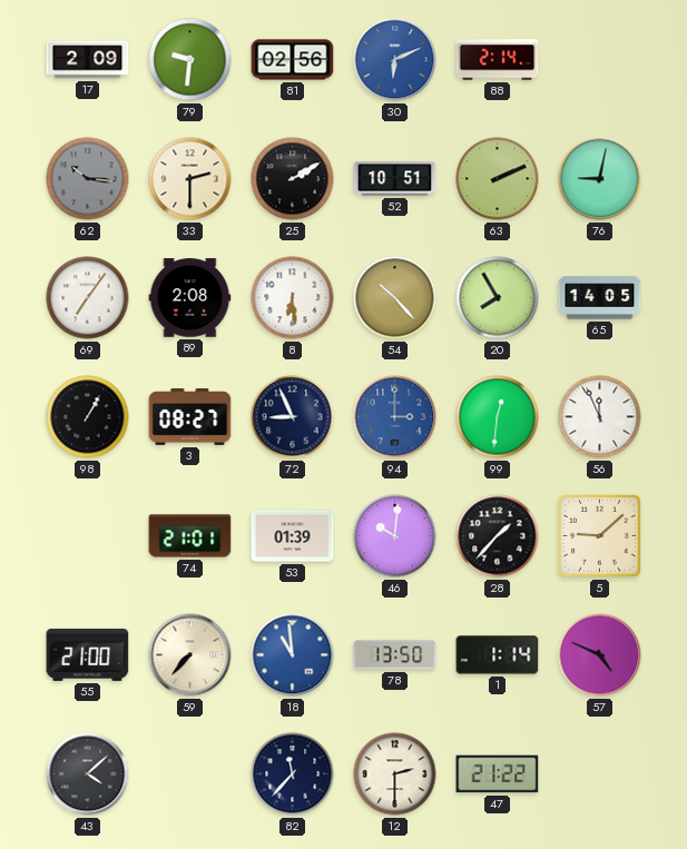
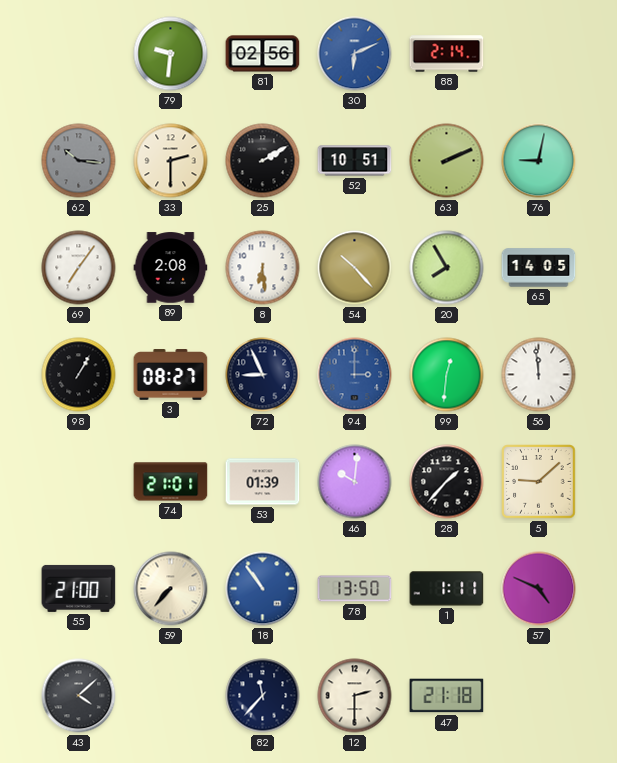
17: 2:09 -> none
56: 11:56 -> 11:59
18: 10:59 -> 10:54
1: 1:14 -> 1:11
47: 21:22 -> 21:18
